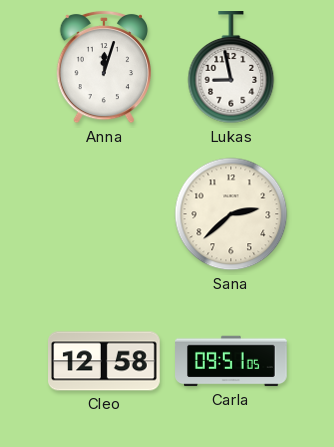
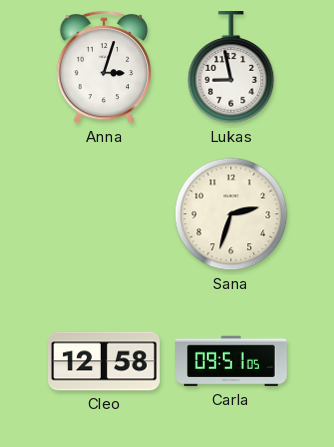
Anna: 12:03 -> 3:03
Sana: 2:38 -> 2:33
